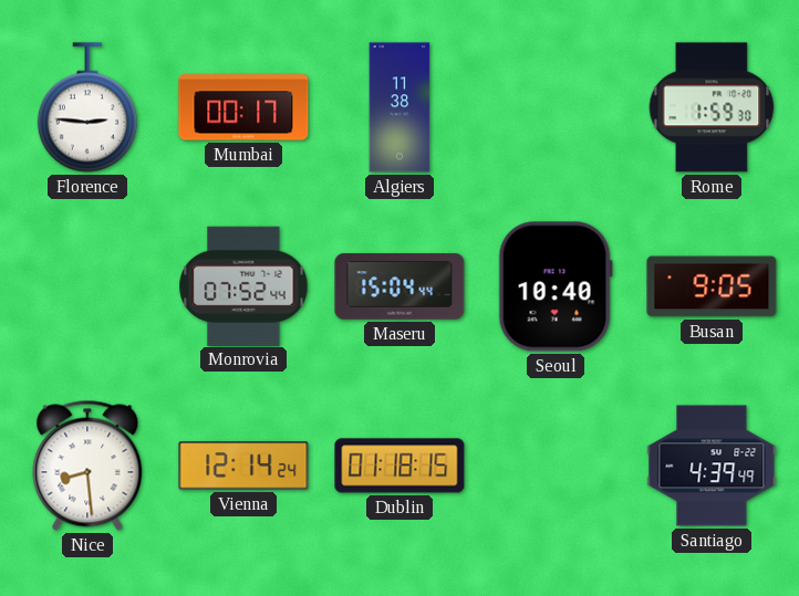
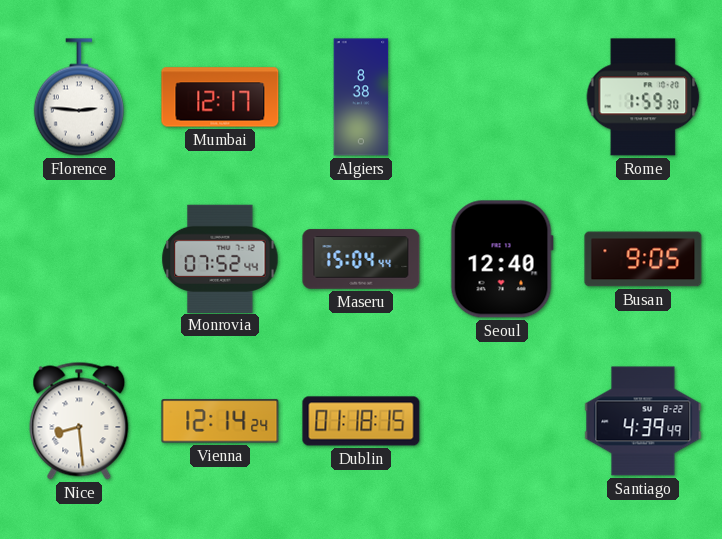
Mumbai: 00:17 -> 12:17
Algiers: 11:38 -> 8:38
Seoul: 10:40 -> 12:40
